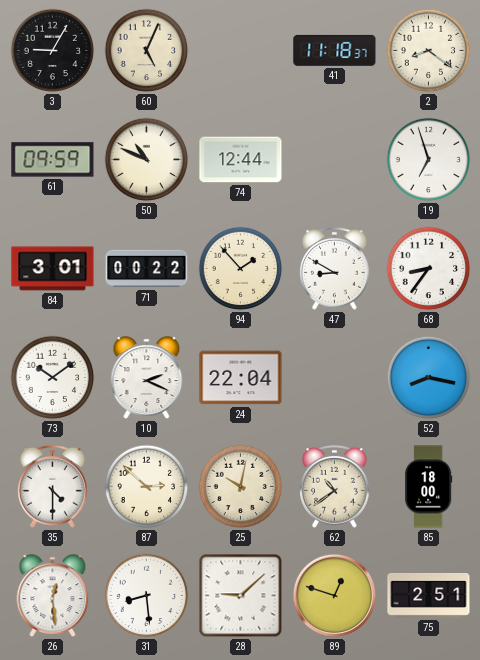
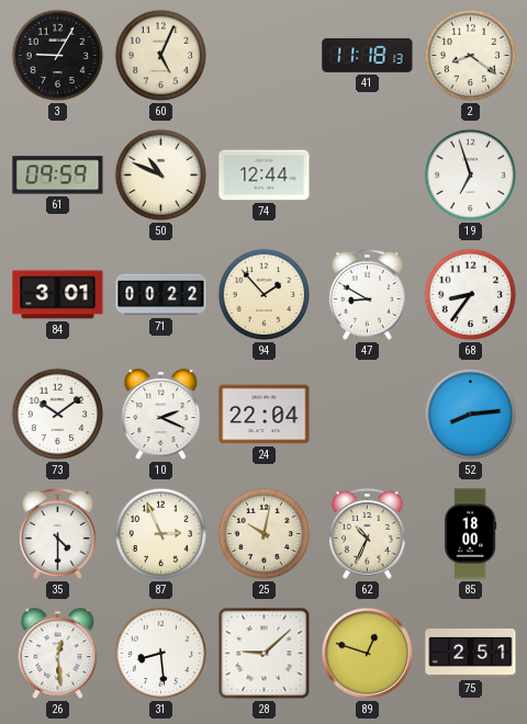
41: 11:18:37 -> 11:18:13
52: 8:17 -> 8:14
87: 2:52 -> 2:56
62: 10:39 -> 10:34
